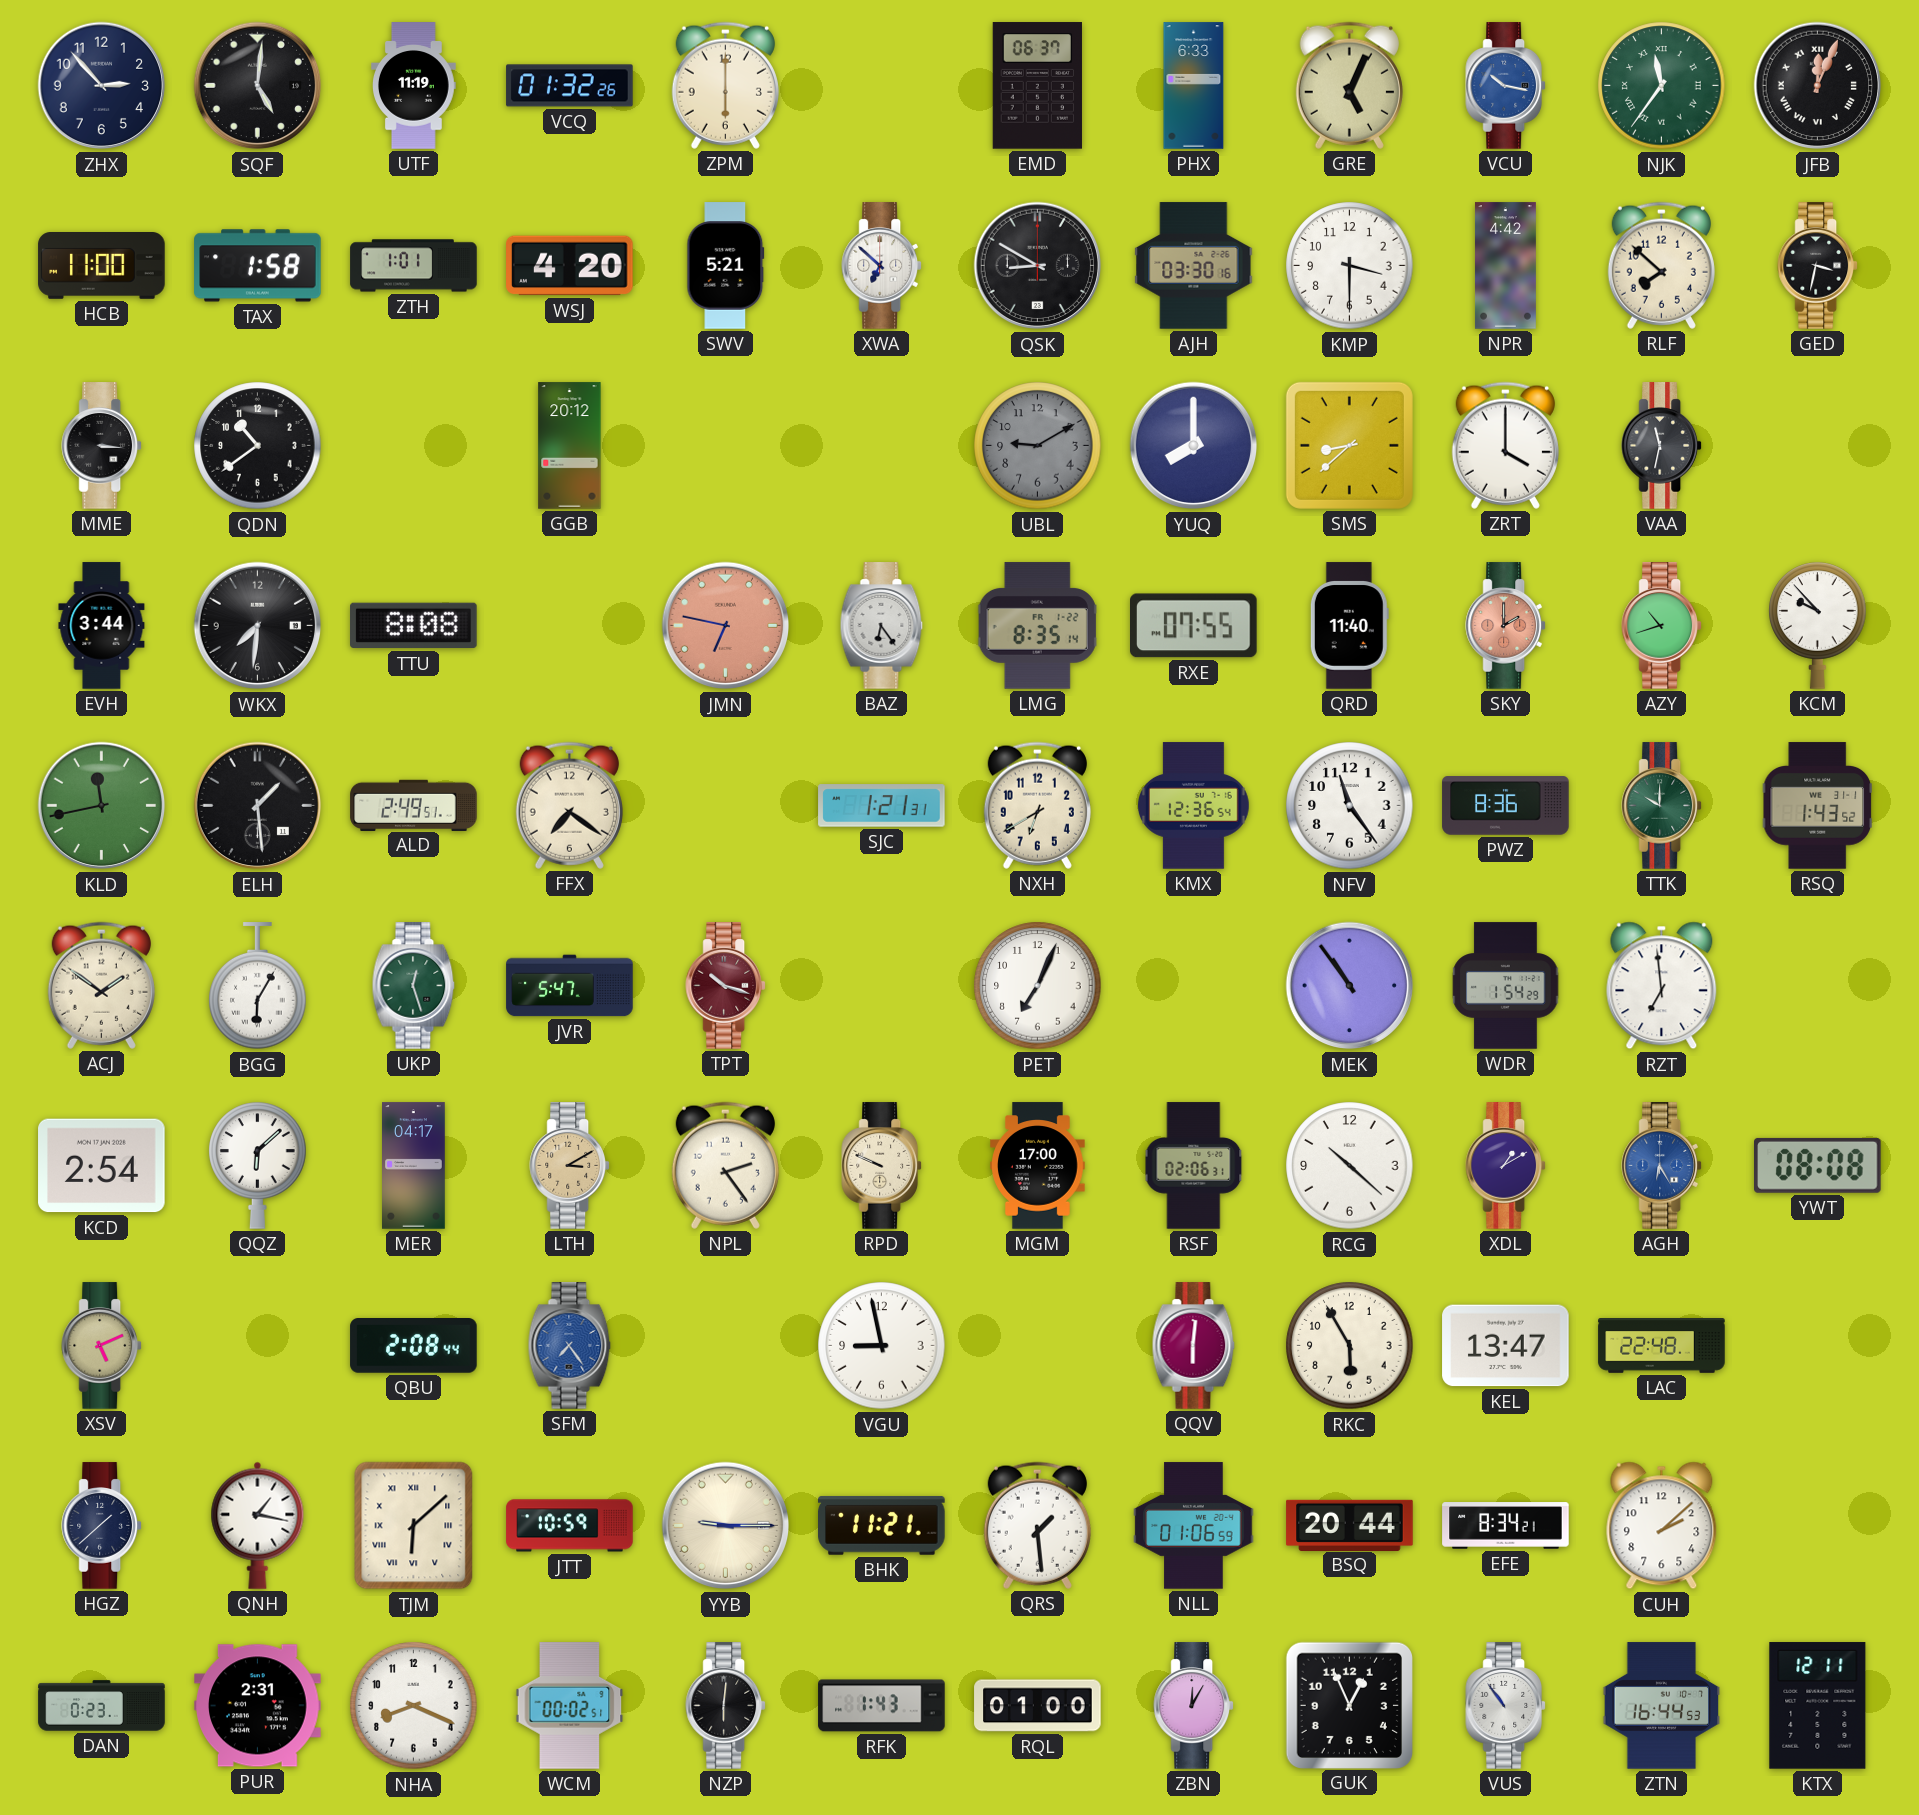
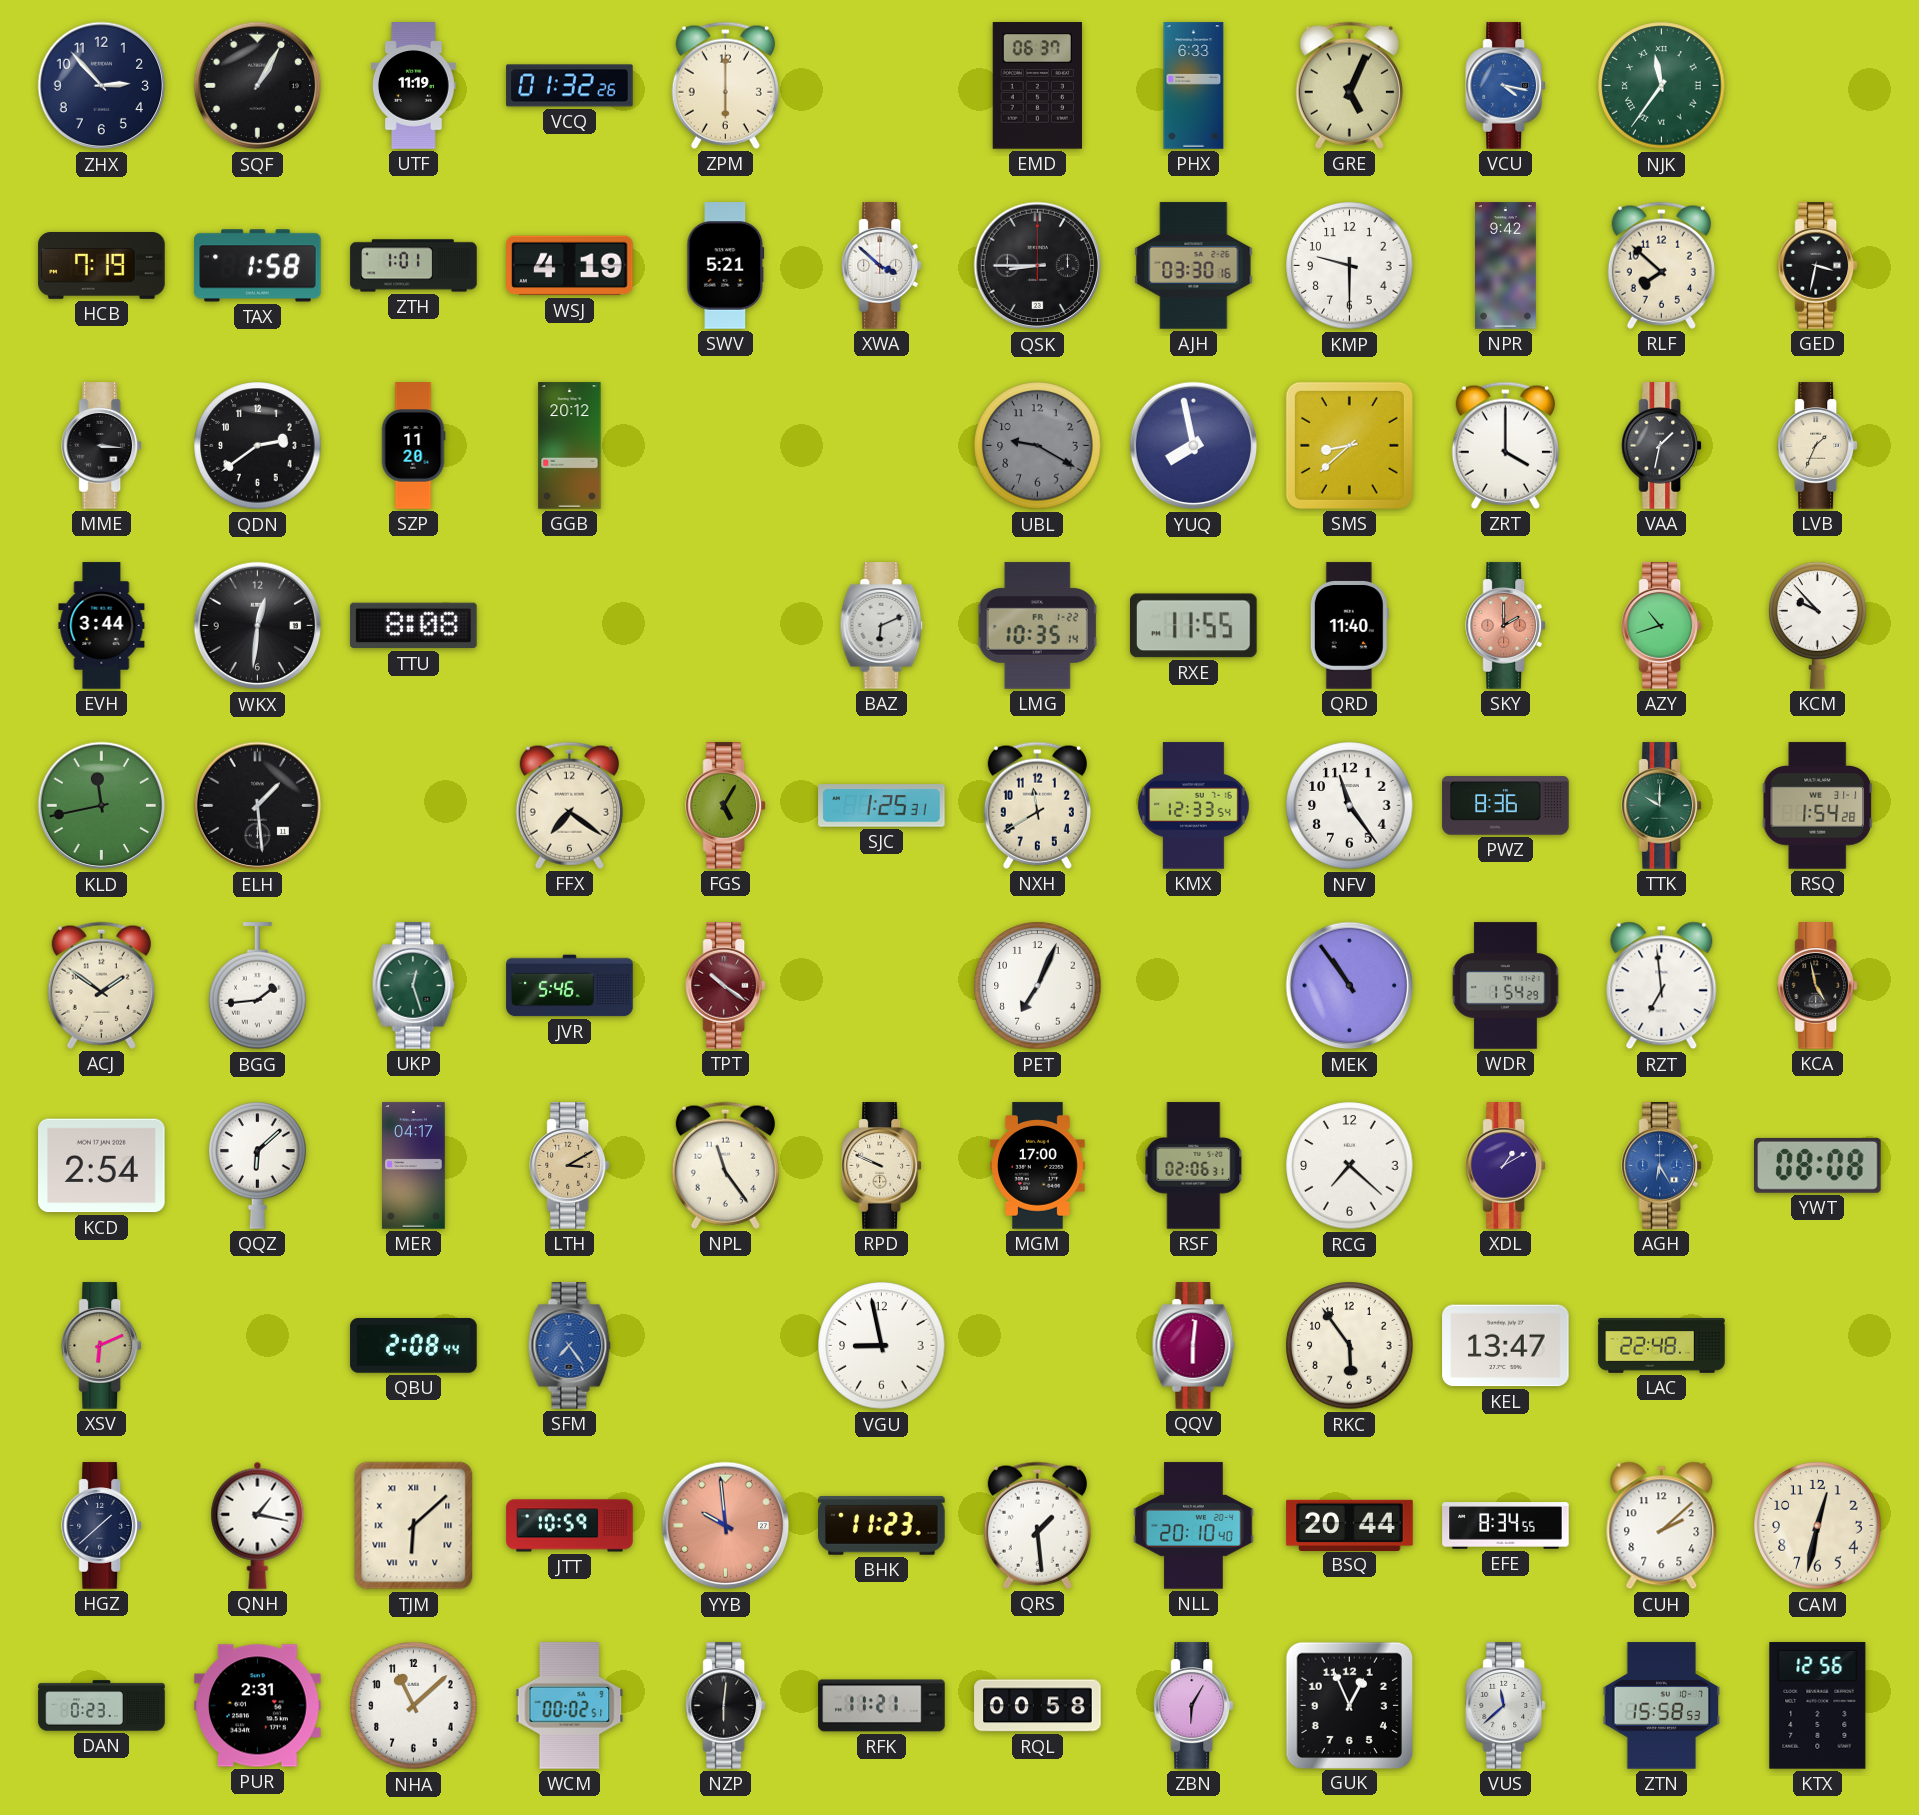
SQF: 5:01 -> 1:05
VCU: 10:17 -> 4:17
JFB: 12:04 -> none
HCB: 11:00 -> 7:19
WSJ: 4:20 -> 4:19
XWA: 6:52 -> 3:52
QSK: 8:50 -> 8:45
KMP: 3:30 -> 9:30
NPR: 4:42 -> 9:42
QDN: 10:39 -> 2:39
SZP: none -> 11:20
UBL: 9:10 -> 9:20
YUQ: 8:00 -> 7:58
VAA: 11:32 -> 1:32
LVB: none -> 1:34
WKX: 7:31 -> 12:31
JMN: 6:47 -> none
BAZ: 6:24 -> 6:11
LMG: 8:35 -> 10:35
RXE: 07:55 -> 11:55
ALD: 2:49 -> none
FGS: none -> 5:05
SJC: 1:21 -> 1:25
NXH: 6:40 -> 11:40
KMX: 12:36 -> 12:33
RSQ: 1:43 -> 1:54
BGG: 6:05 -> 1:44
JVR: 5:47 -> 5:46
TPT: 10:18 -> 10:21
KCA: none -> 4:58
NPL: 2:24 -> 11:24
RCG: 10:22 -> 7:22
XSV: 5:11 -> 6:11
RKC: 5:55 -> 5:54
YYB: 9:15 -> 9:59
YYB dial: cream -> salmon
BHK: 11:21 -> 11:23
NLL: 01:06 -> 20:10
EFE: 8:34:21 -> 8:34:55
CAM: none -> 12:32
NHA: 8:19 -> 11:08
RFK: 1:43 -> 11:21
RQL: 01:00 -> 00:58
ZBN: 12:05 -> 6:05
VUS: 10:54 -> 11:38
ZTN: 16:44 -> 15:58
KTX: 12:11 -> 12:56
